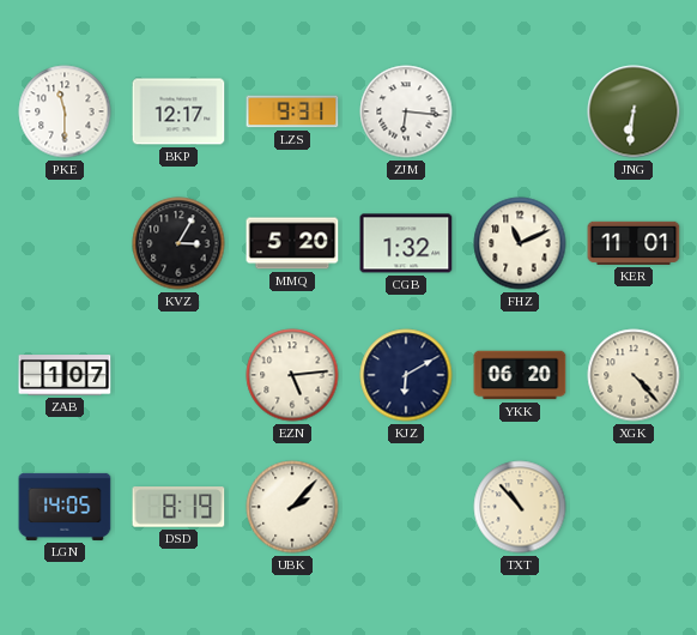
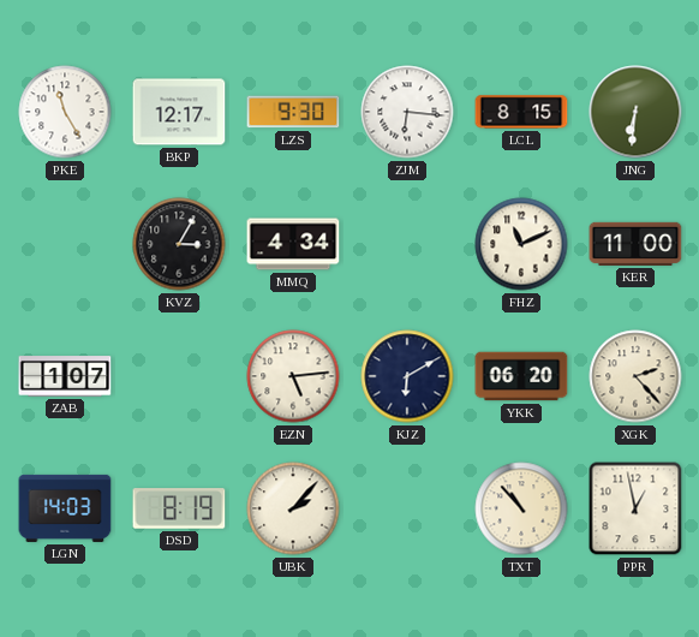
PKE: 11:30 -> 11:25
LZS: 9:31 -> 9:30
LCL: none -> 8:15
MMQ: 5:20 -> 4:34
CGB: 1:32 -> none
KER: 11:01 -> 11:00
XGK: 4:23 -> 2:23
LGN: 14:05 -> 14:03
PPR: none -> 12:58
